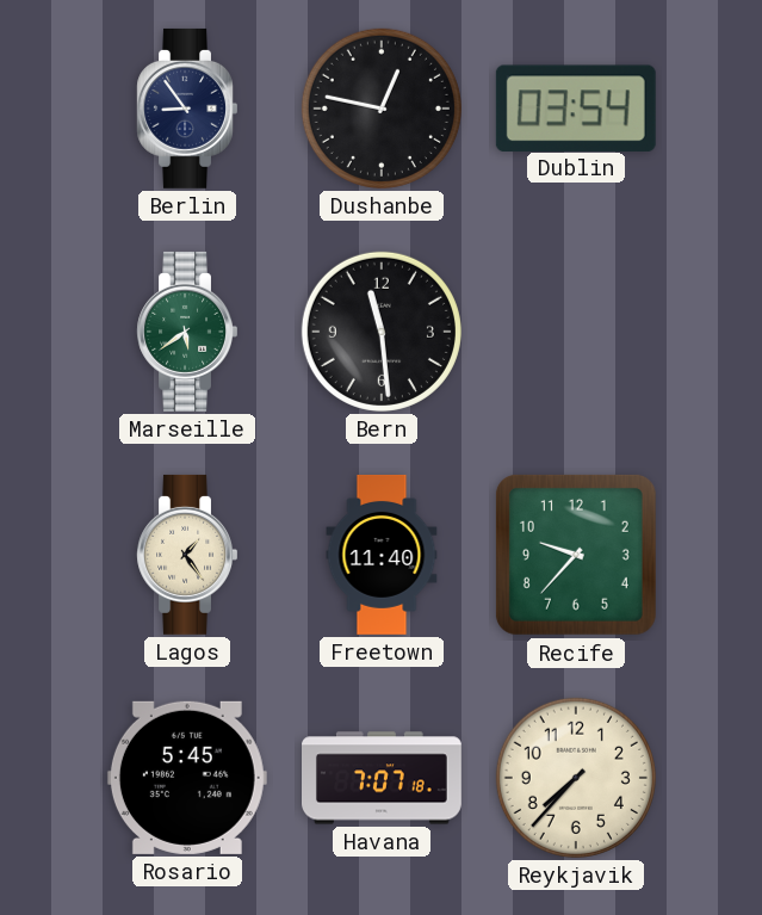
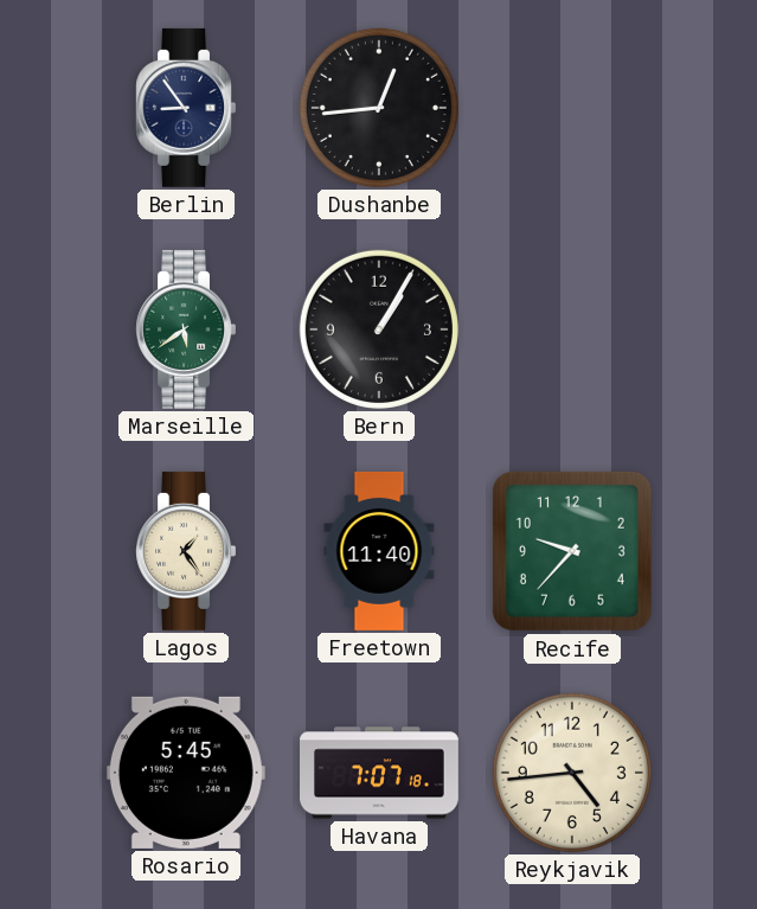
Dushanbe: 12:47 -> 12:44
Dublin: 03:54 -> none
Bern: 11:29 -> 1:05
Reykjavik: 7:37 -> 4:44
